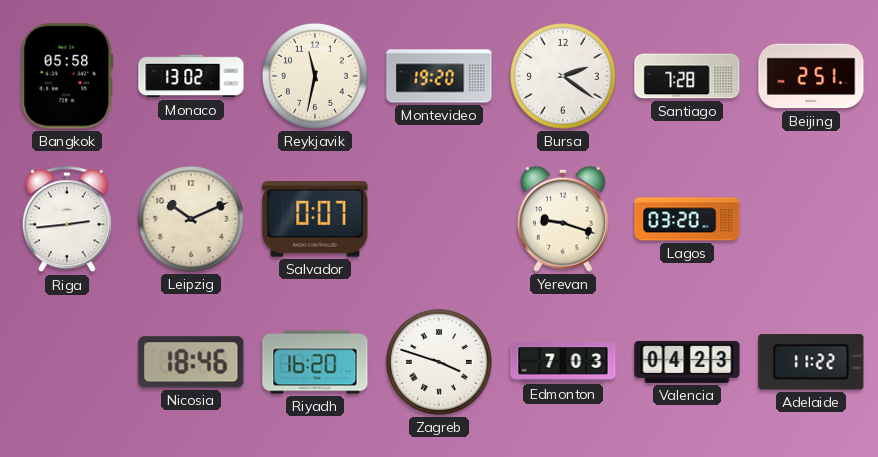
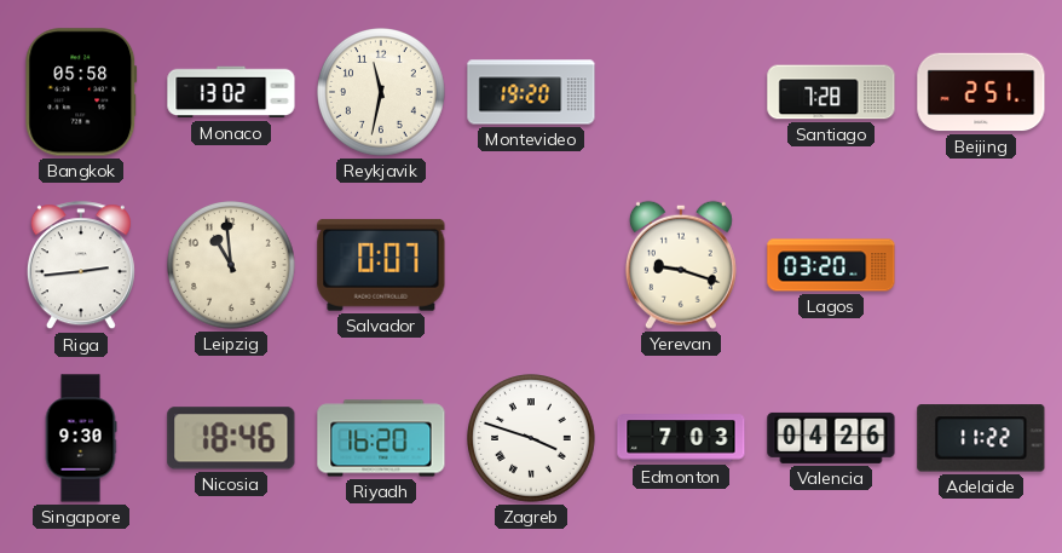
Bursa: 2:21 -> none
Leipzig: 10:11 -> 10:59
Singapore: none -> 9:30
Valencia: 04:23 -> 04:26
